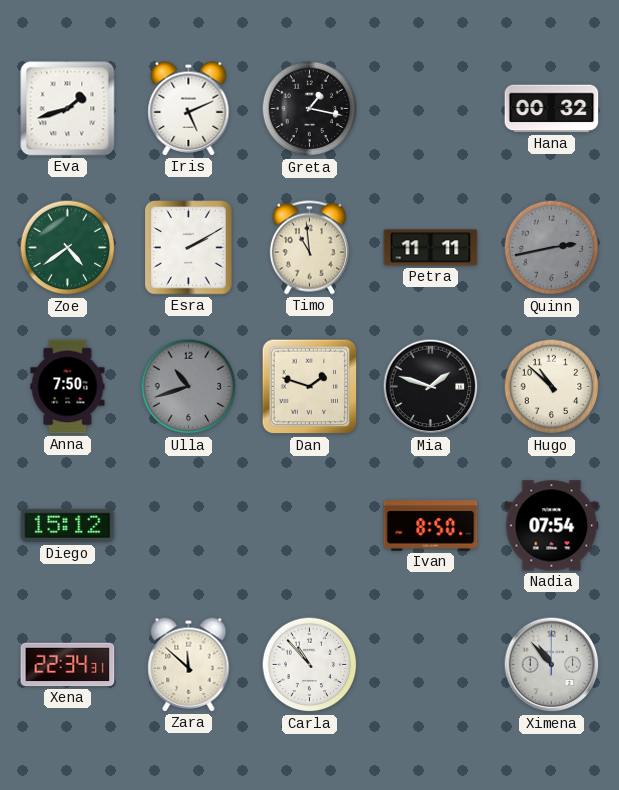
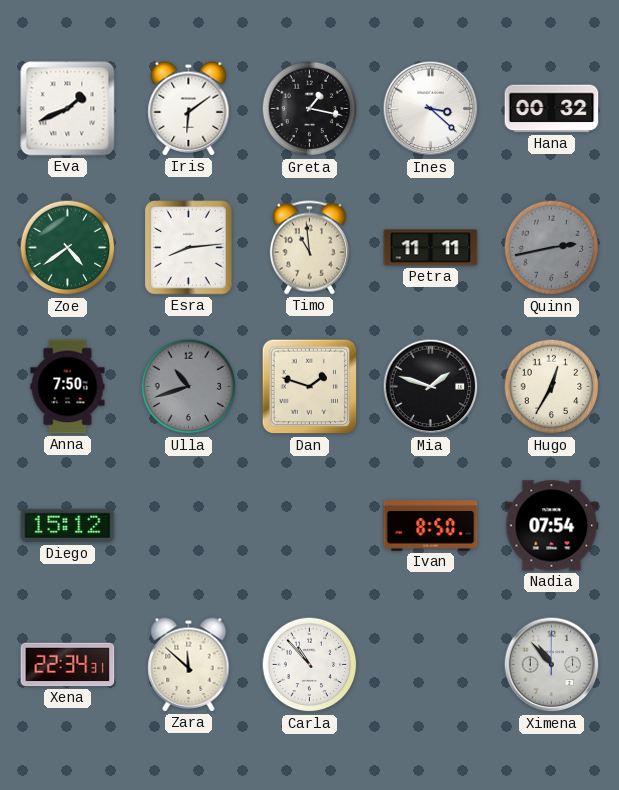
Eva: 1:42 -> 1:41
Iris: 5:11 -> 6:09
Ines: none -> 3:22
Esra: 2:10 -> 8:14
Hugo: 10:52 -> 12:35
